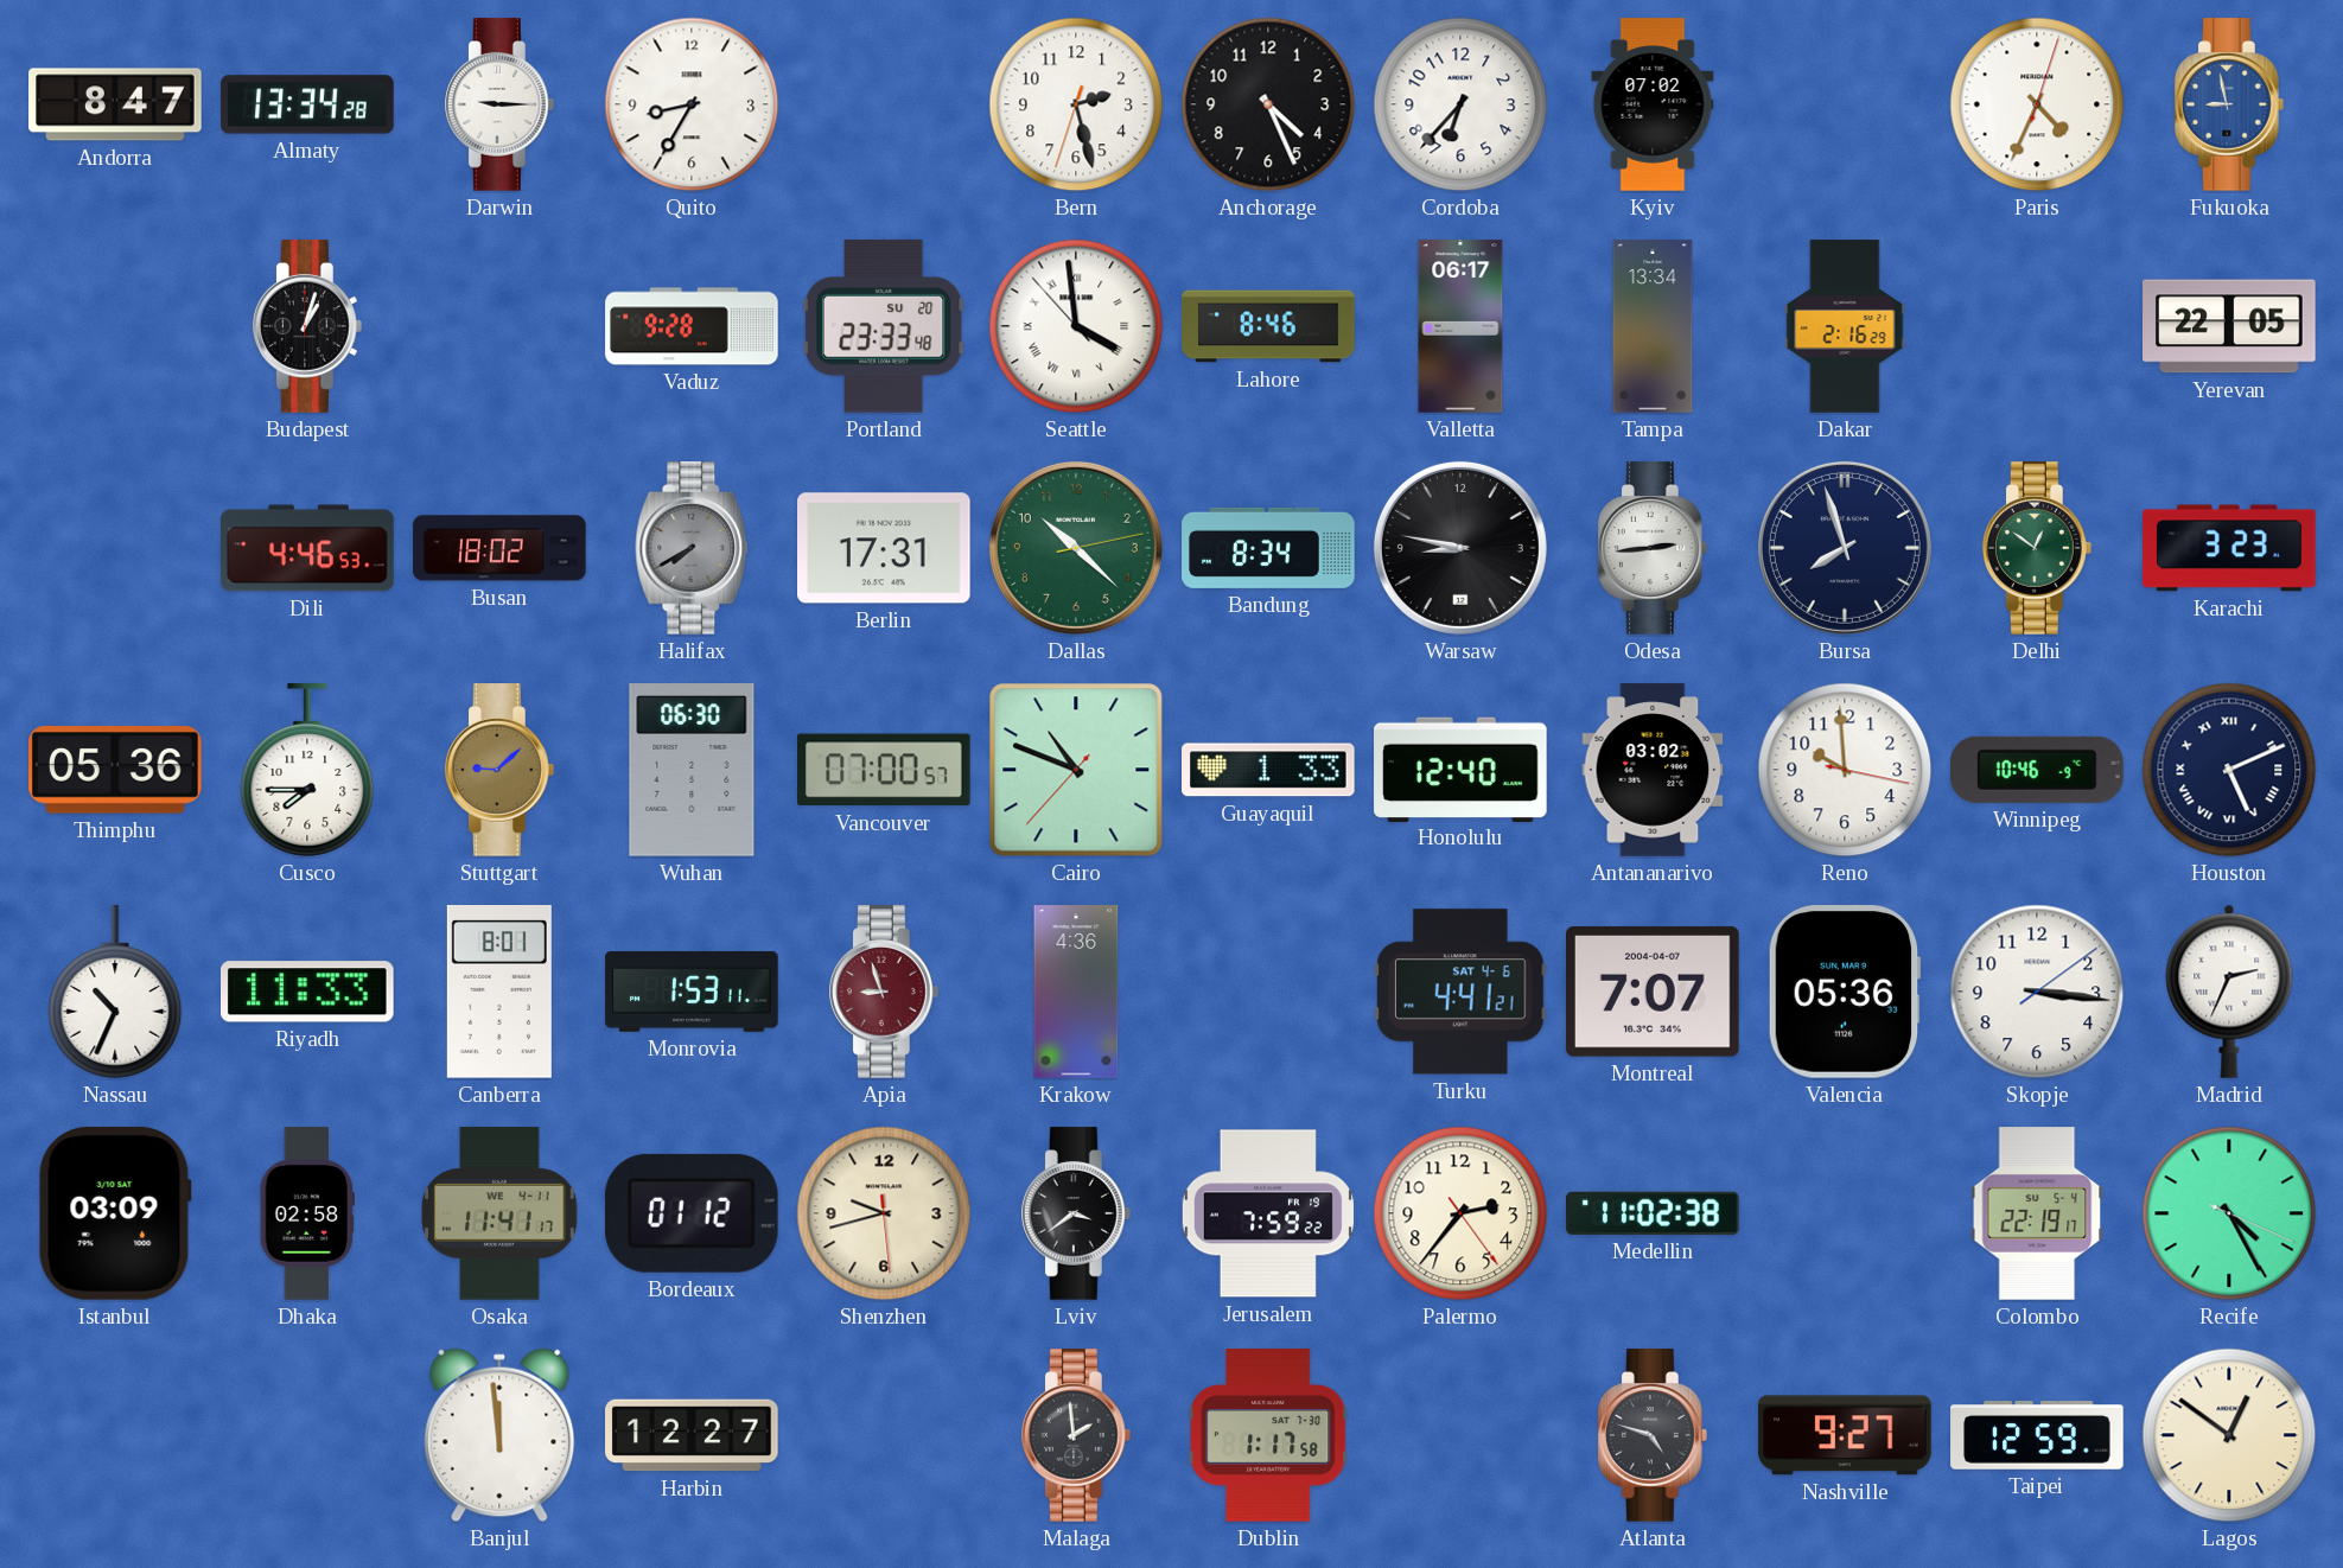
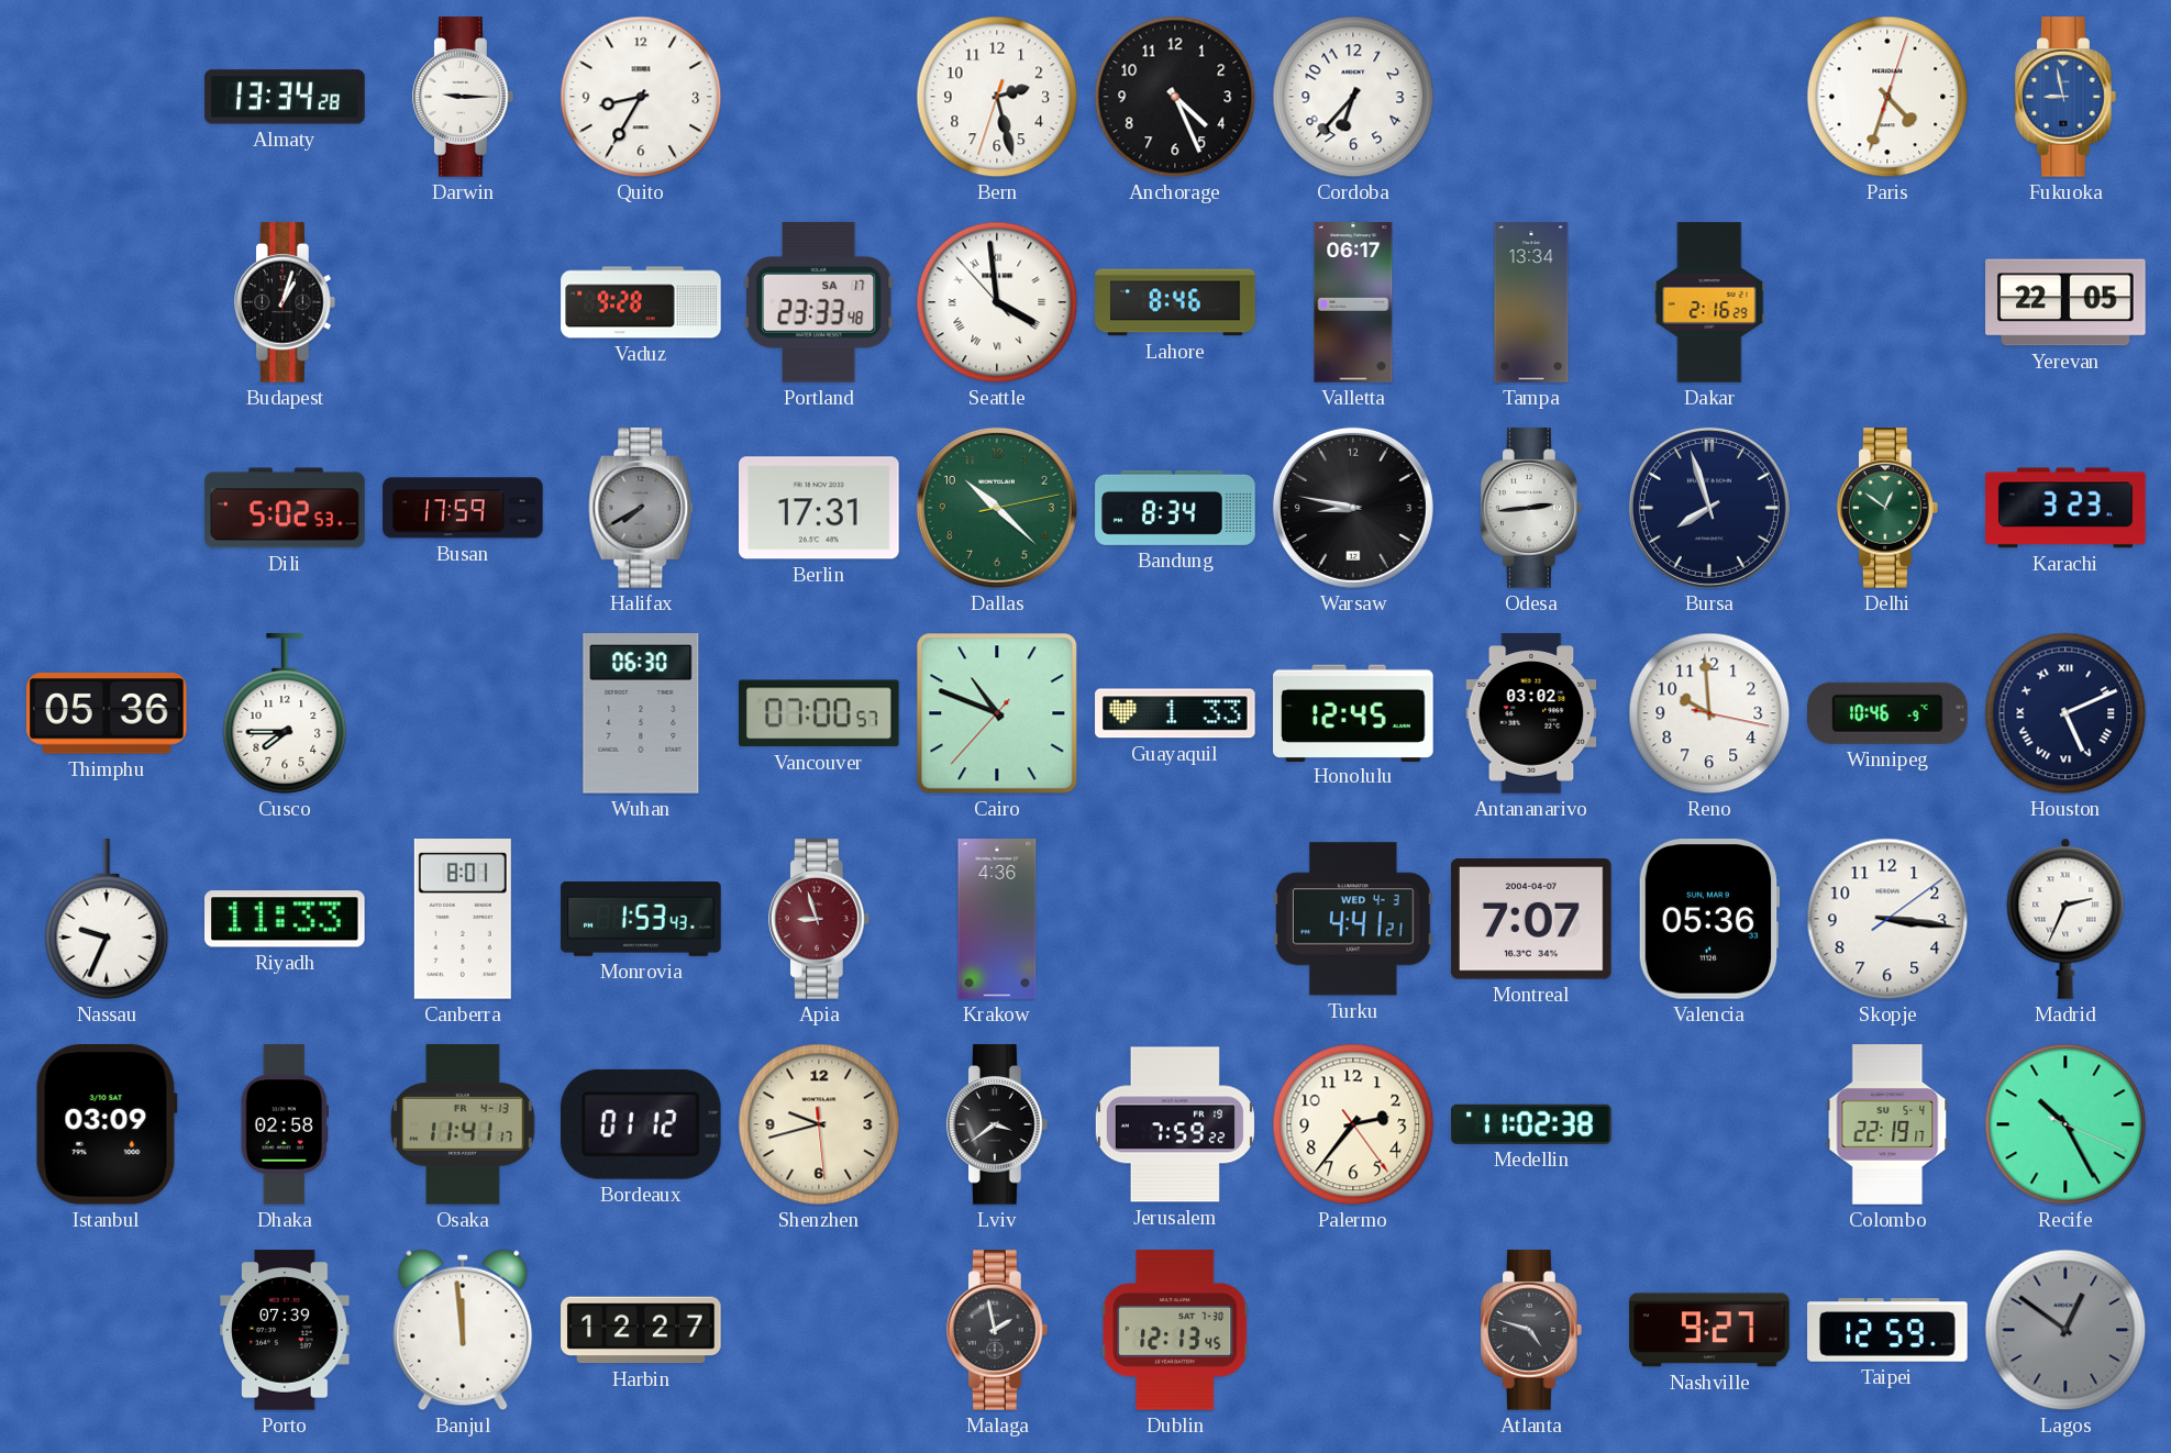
Andorra: 8:47 -> none
Kyiv: 07:02 -> none
Paris: 4:34 -> 4:33
Portland date: SU 20 -> SA 17
Dili: 4:46 -> 5:02
Busan: 18:02 -> 17:59
Stuttgart: 9:08 -> none
Honolulu: 12:40 -> 12:45
Nassau: 10:34 -> 9:34
Monrovia: 1:53:11 -> 1:53:43
Turku date: SAT 4-6 -> WED 4-3
Osaka date: WE 4-11 -> FR 4-13
Recife: 4:25 -> 10:25
Porto: none -> 07:39
Malaga: 1:59 -> 1:58
Dublin: 1:17 -> 12:13
Lagos dial: cream -> grey
